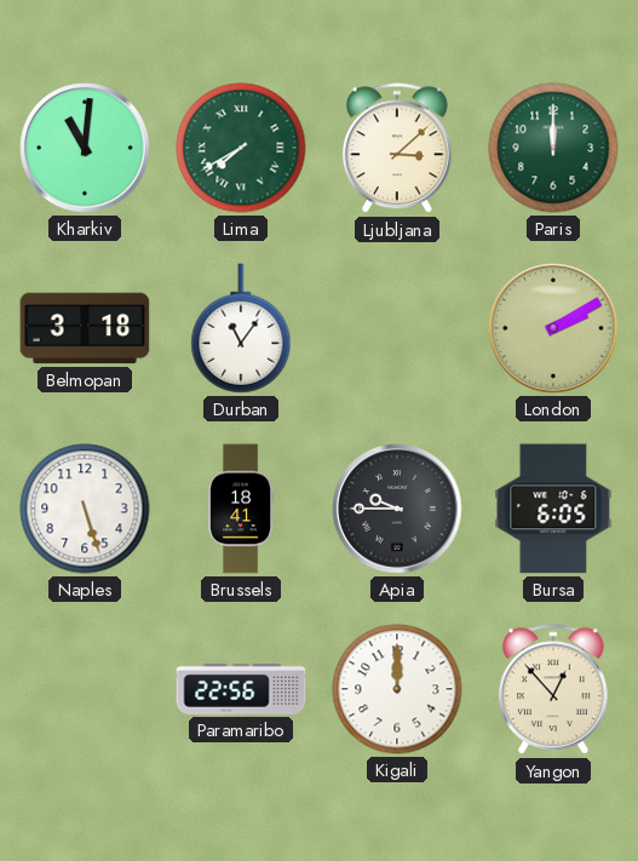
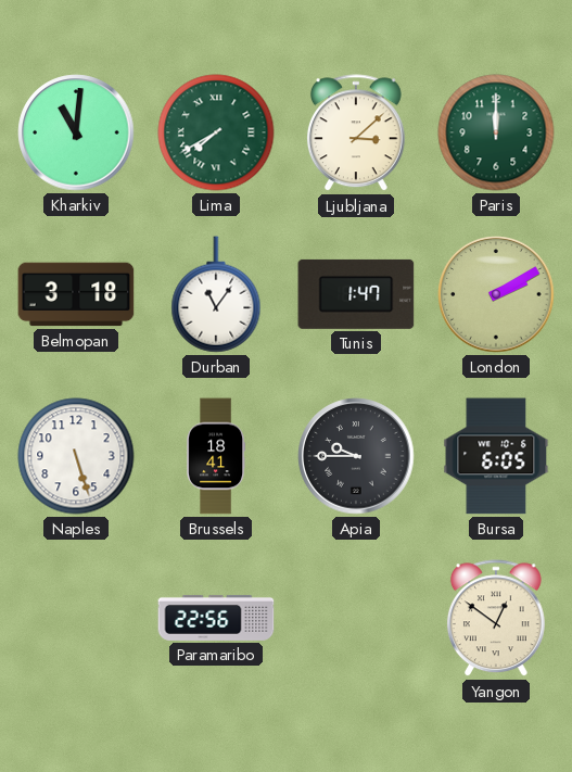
Tunis: none -> 1:47
Kigali: 12:00 -> none
Yangon: 12:53 -> 12:51
